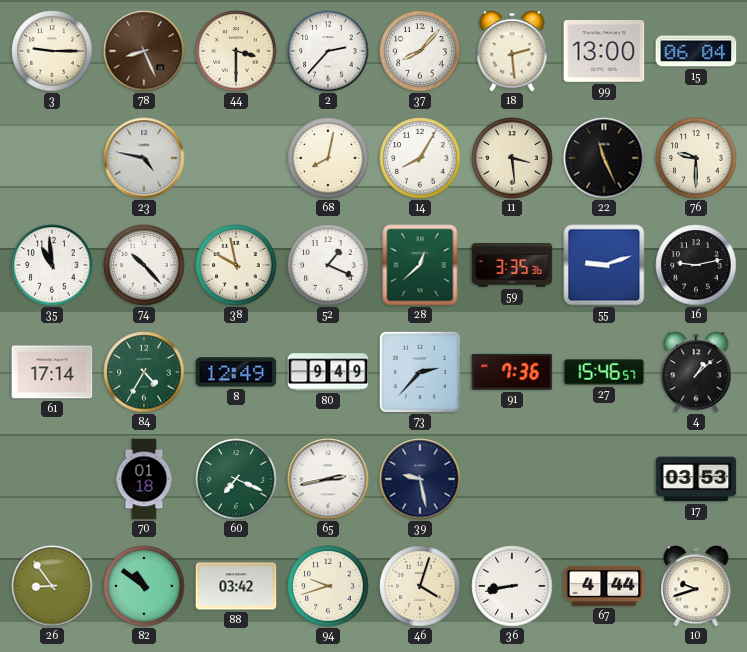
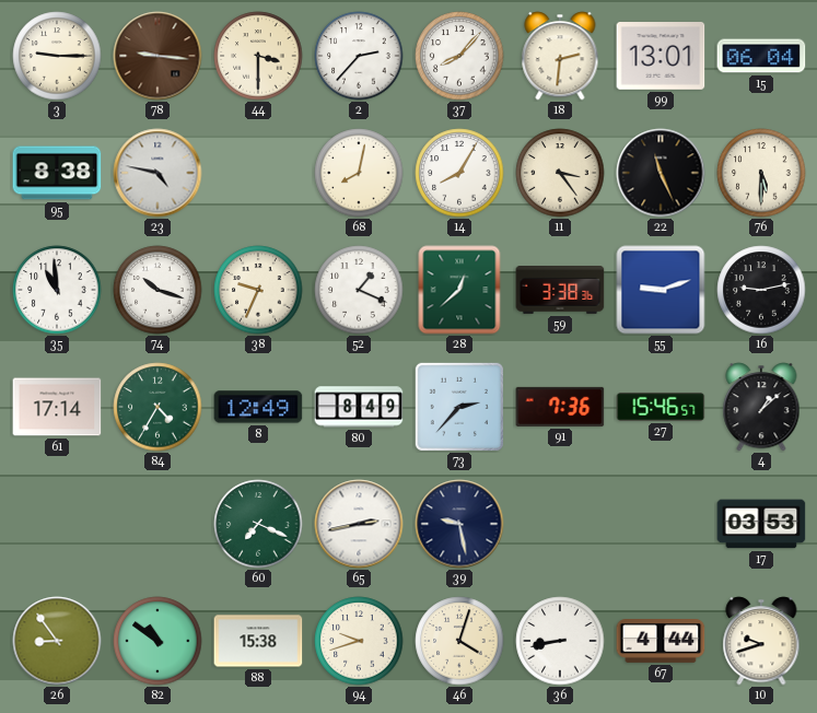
78: 8:26 -> 9:16
18: 2:29 -> 2:31
99: 13:00 -> 13:01
95: none -> 8:38
11: 3:29 -> 3:24
76: 9:30 -> 5:30
74: 10:23 -> 10:18
38: 9:58 -> 9:34
59: 3:35 -> 3:38
80: 9:49 -> 8:49
70: 01:18 -> none
88: 03:42 -> 15:38
